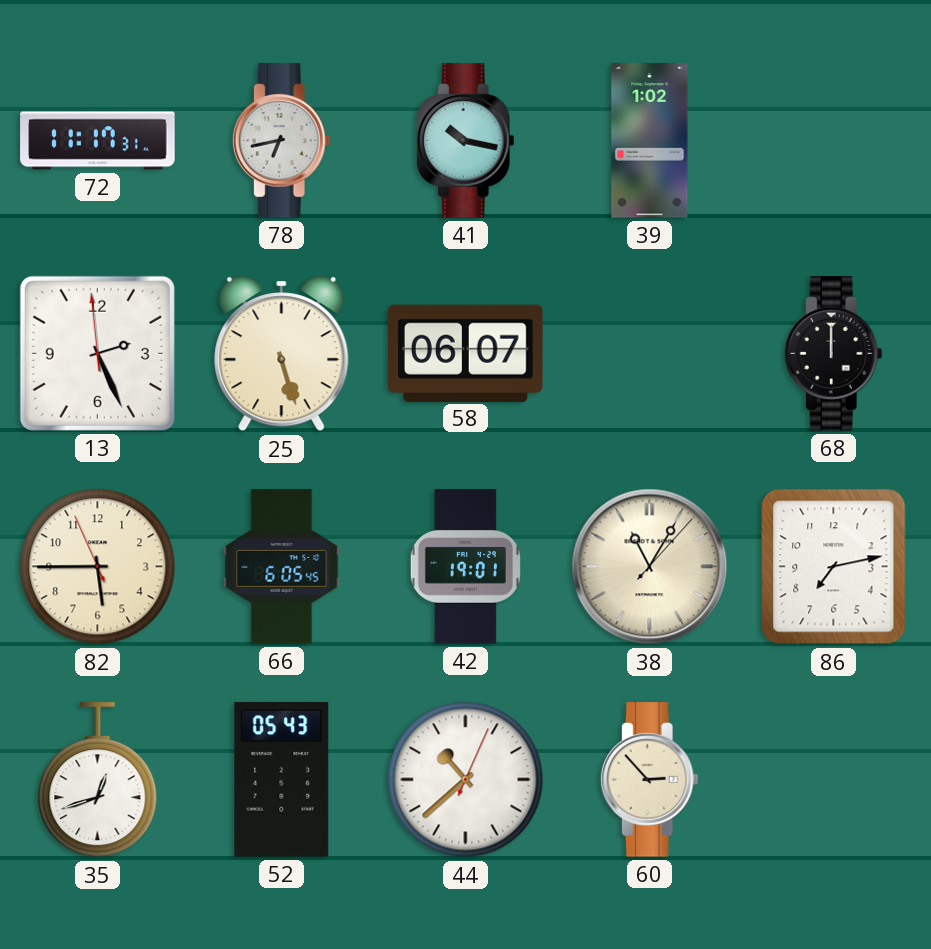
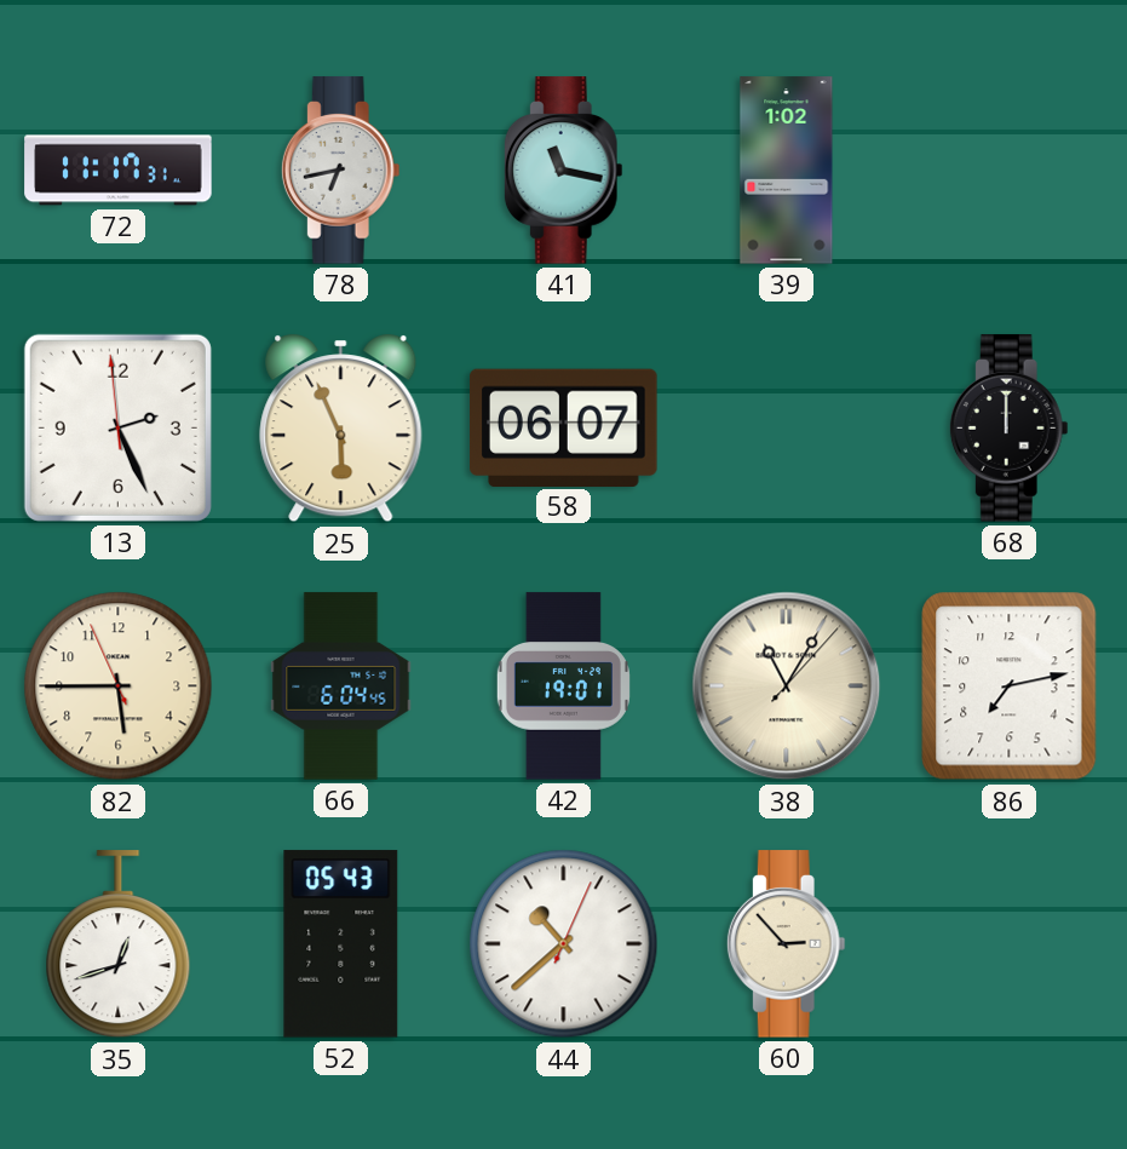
41: 10:17 -> 11:17
25: 5:27 -> 5:56
66: 6:05 -> 6:04
